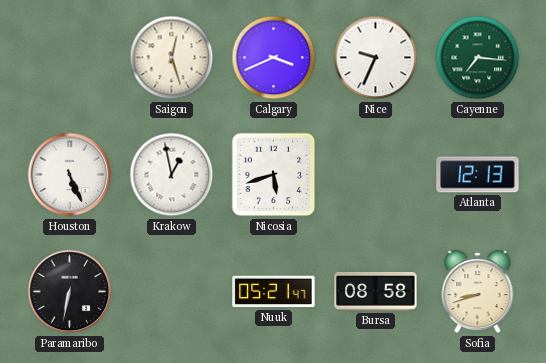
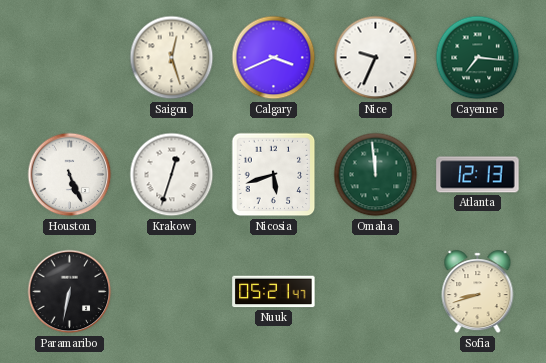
Krakow: 12:58 -> 12:33
Omaha: none -> 11:59
Bursa: 08:58 -> none
